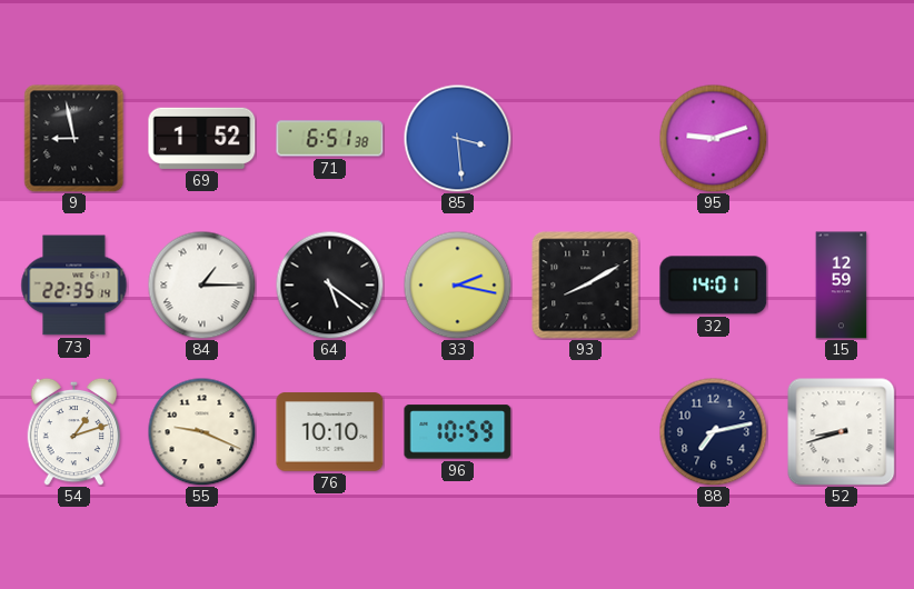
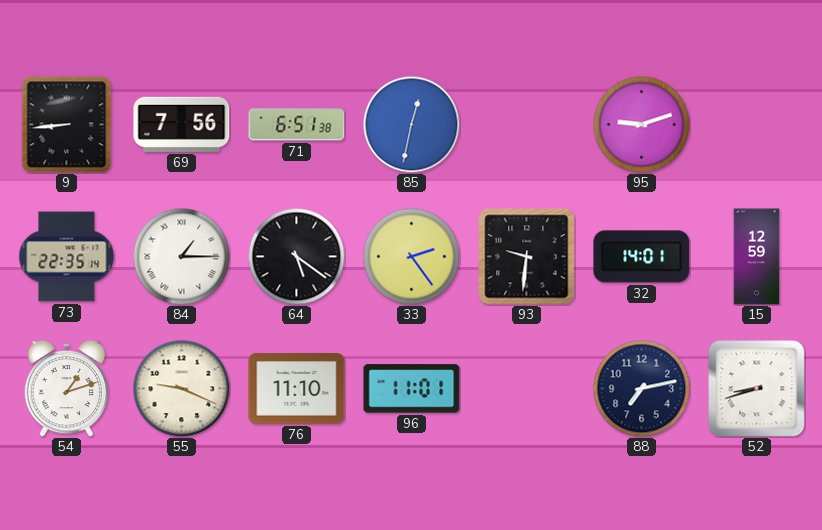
9: 8:58 -> 8:44
69: 1:52 -> 7:56
85: 3:29 -> 12:32
33: 2:17 -> 2:24
93: 8:10 -> 9:31
76: 10:10 -> 11:10
96: 10:59 -> 11:01
